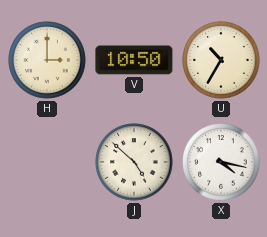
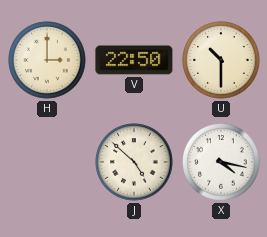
V: 10:50 -> 22:50
U: 10:35 -> 10:30
